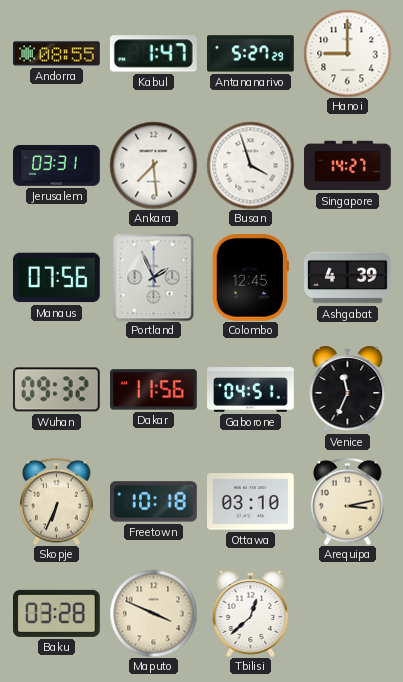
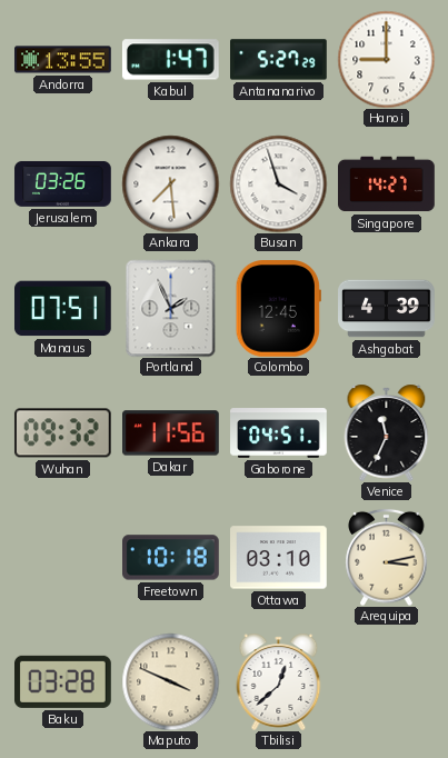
Andorra: 08:55 -> 13:55
Jerusalem: 03:31 -> 03:26
Manaus: 07:56 -> 07:51
Skopje: 6:34 -> none
